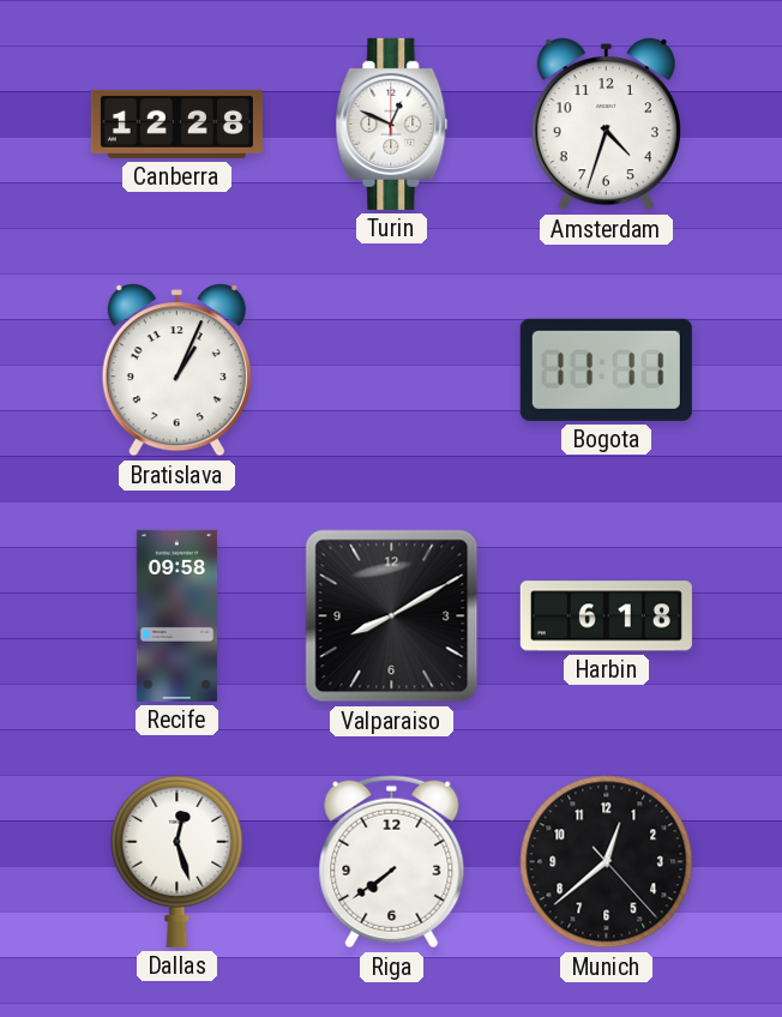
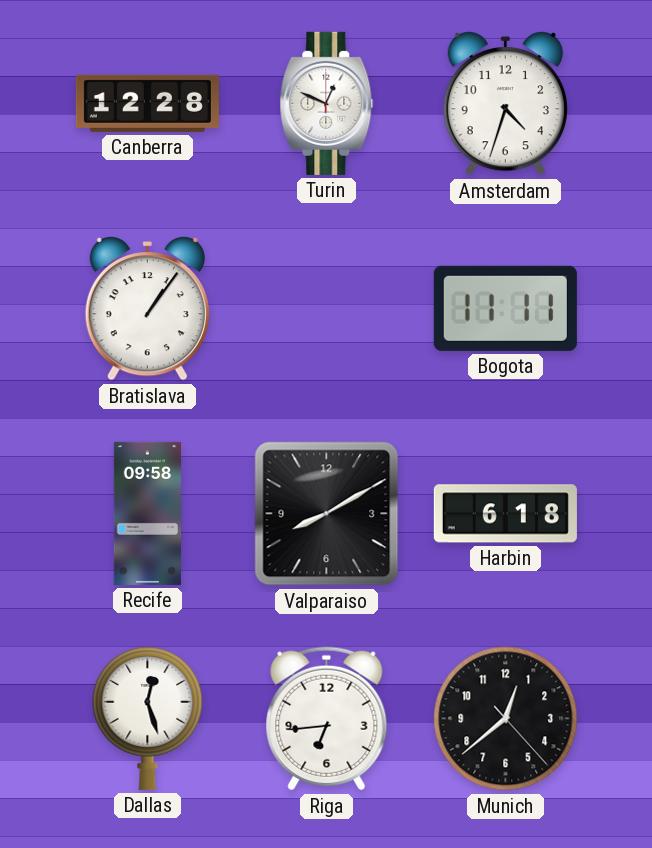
Bratislava: 1:04 -> 1:06
Riga: 7:39 -> 6:44
